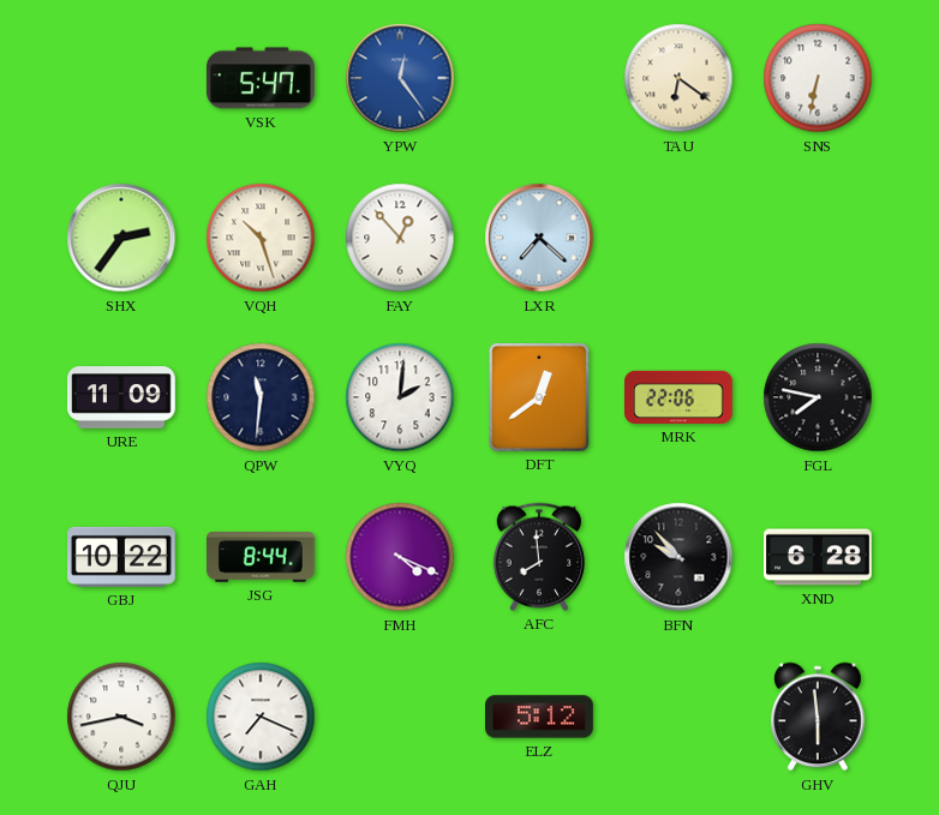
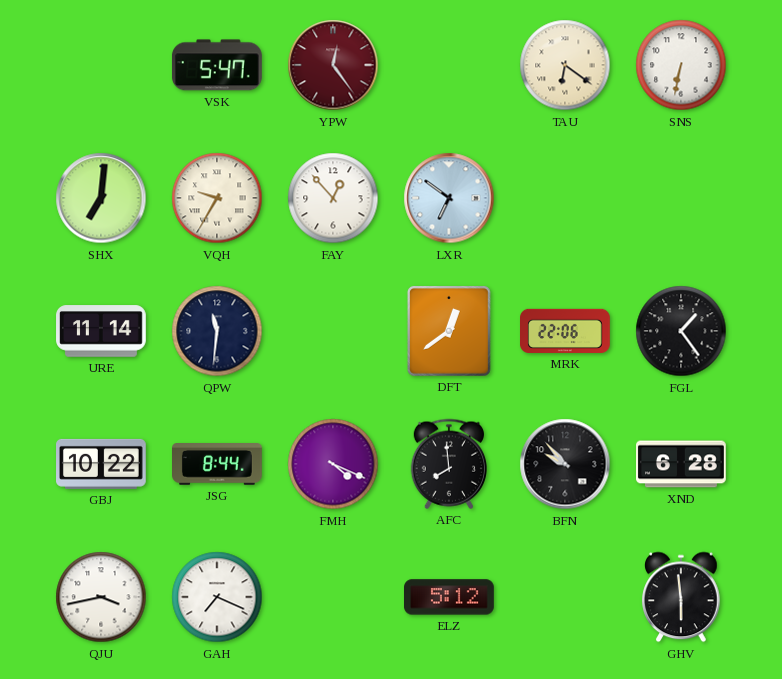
YPW dial: blue -> burgundy
SHX: 2:36 -> 7:01
VQH: 10:27 -> 9:35
LXR: 7:22 -> 6:51
URE: 11:09 -> 11:14
VYQ: 2:01 -> none
FGL: 7:47 -> 1:24
